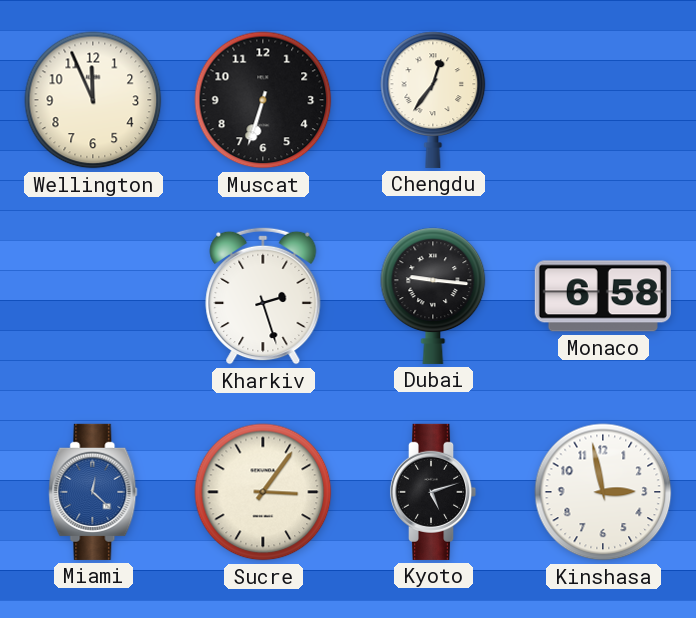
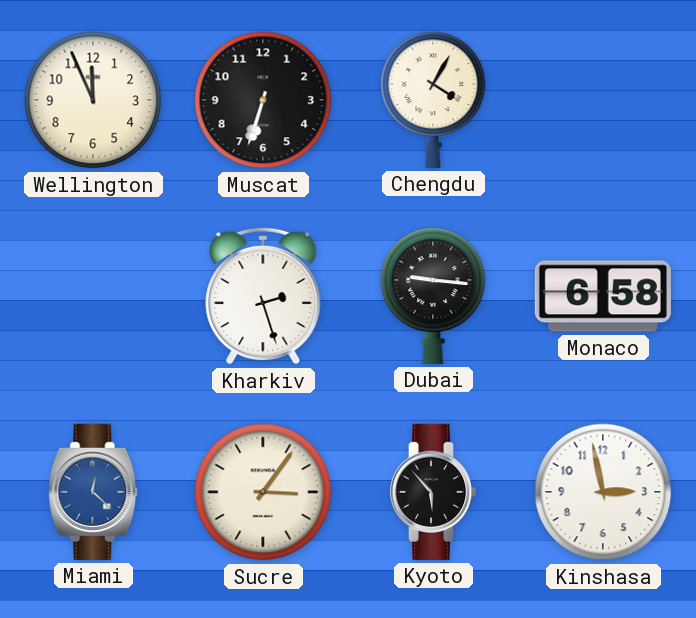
Chengdu: 12:36 -> 4:05
Kyoto: 5:12 -> 5:53
